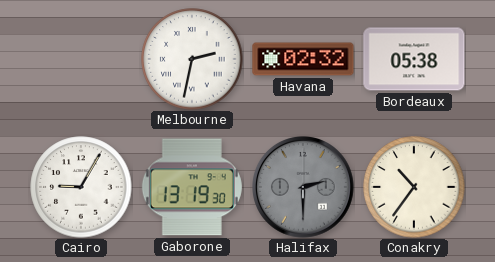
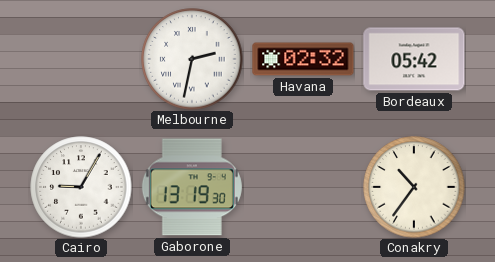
Bordeaux: 05:38 -> 05:42
Halifax: 2:30 -> none
